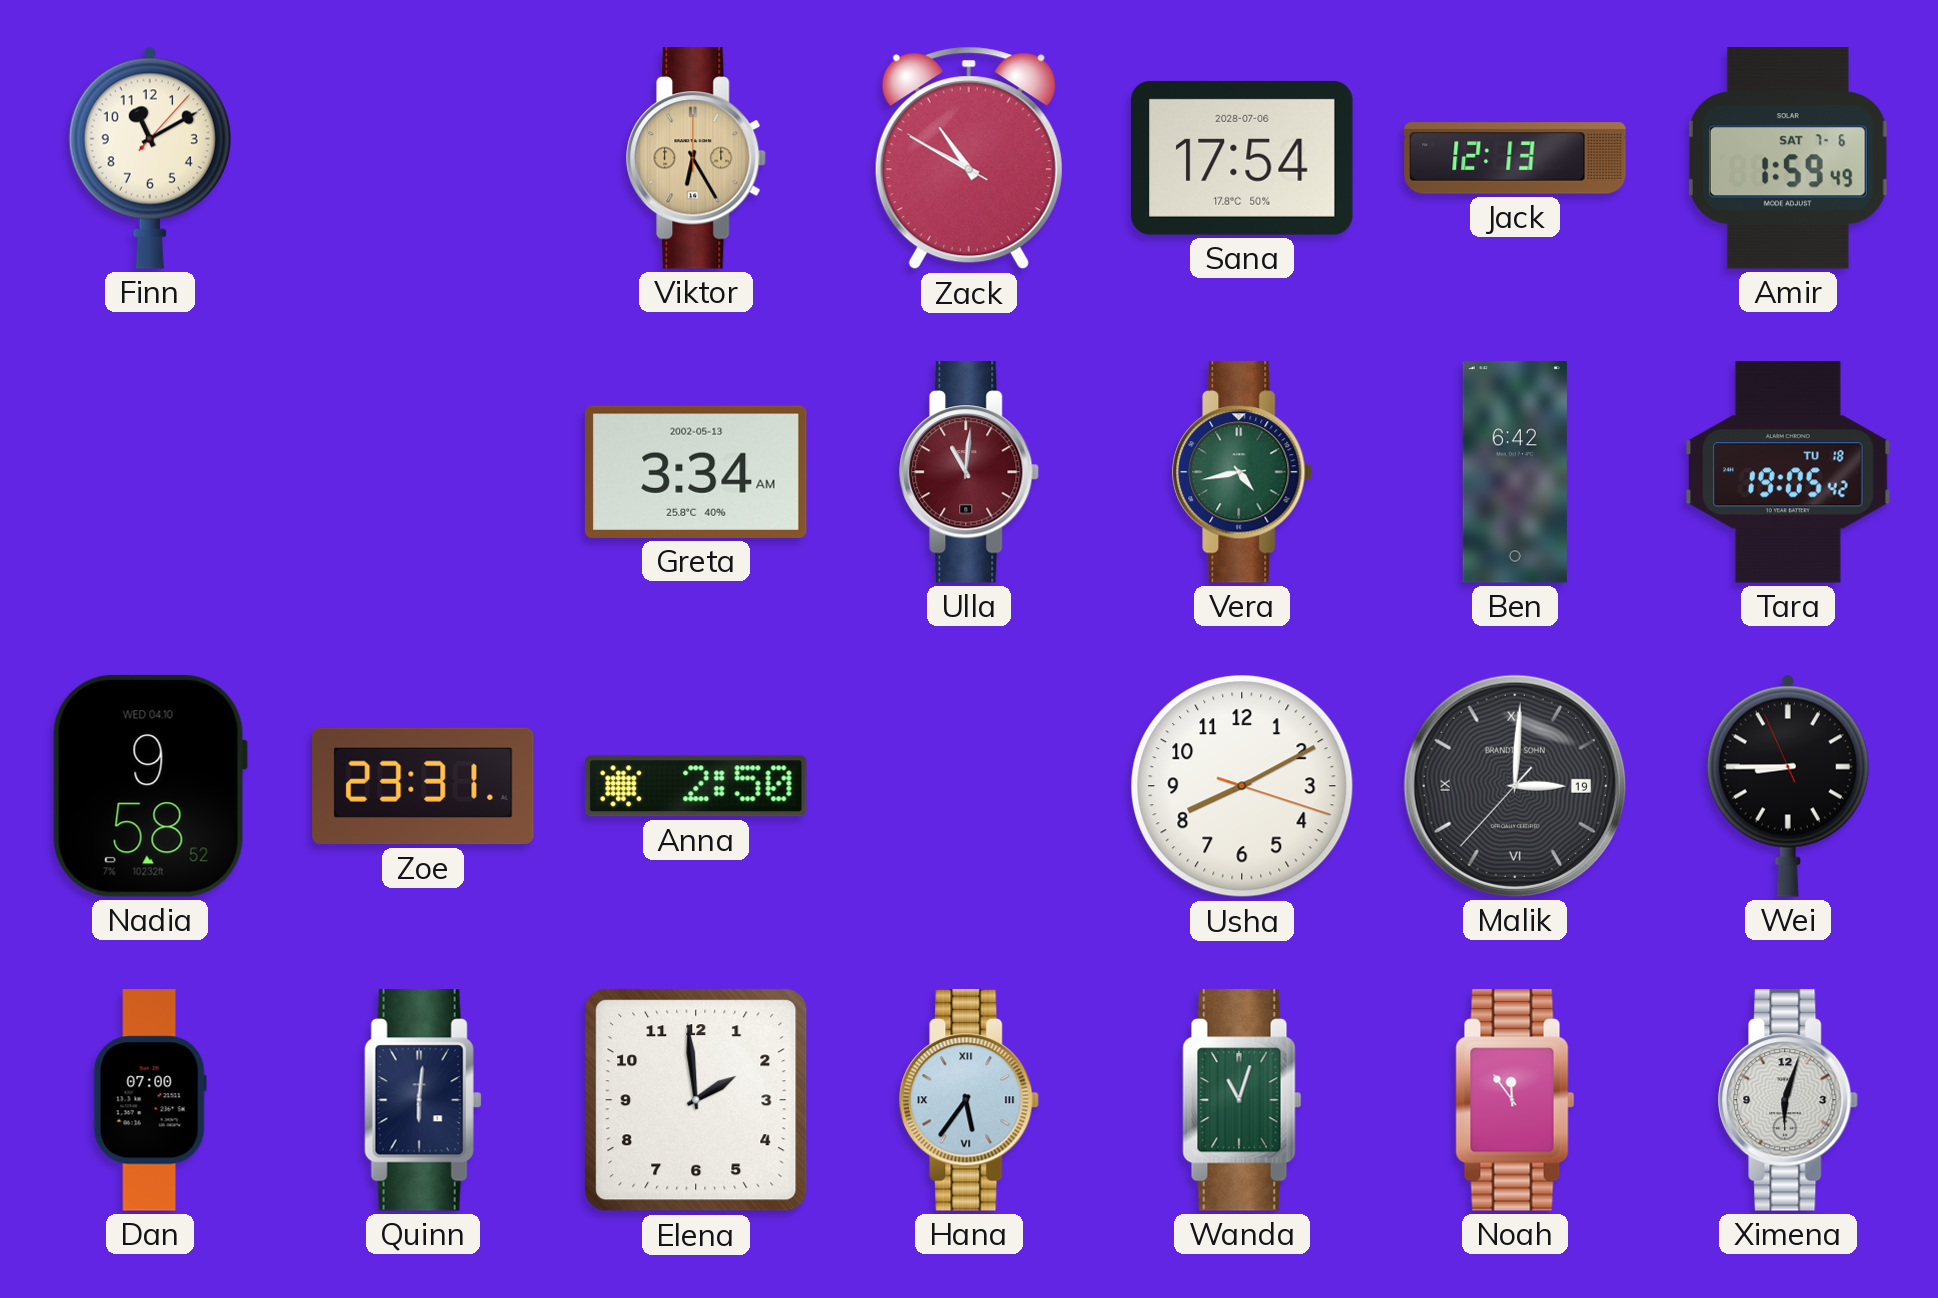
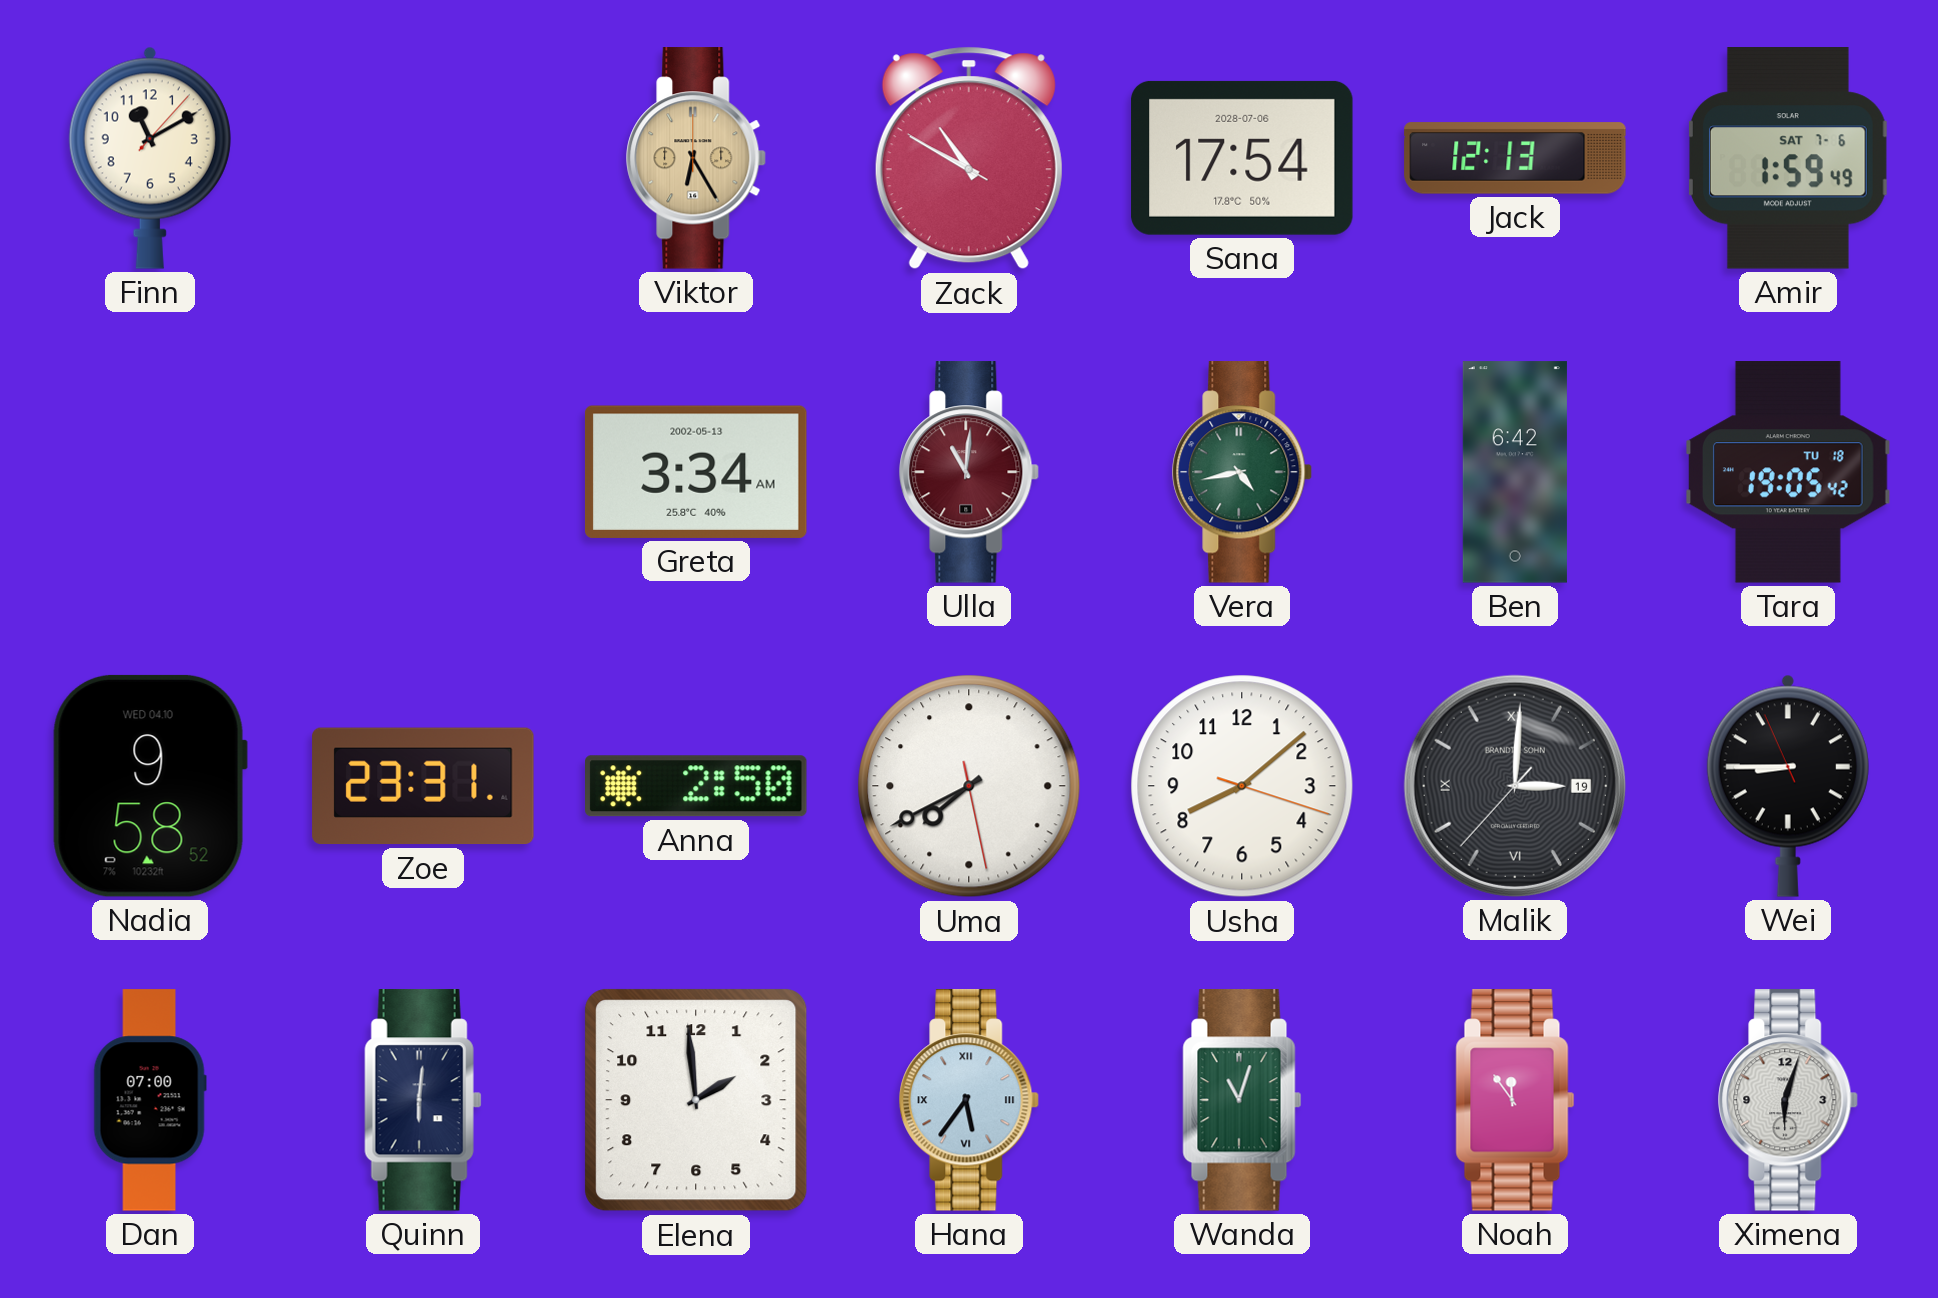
Uma: none -> 7:40
Usha: 8:10 -> 8:08
